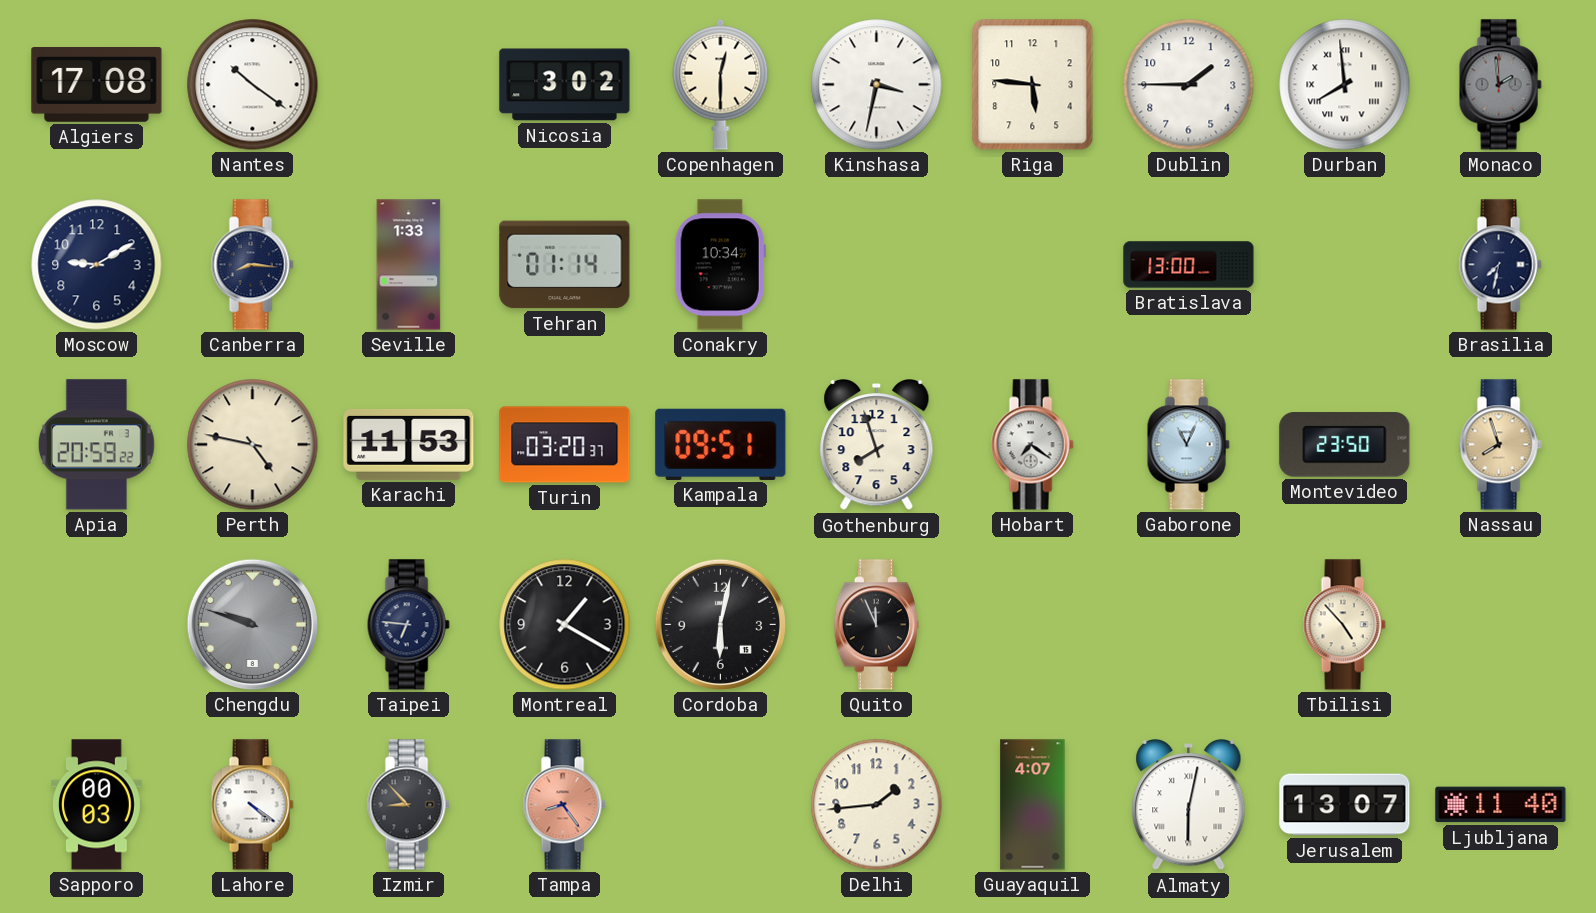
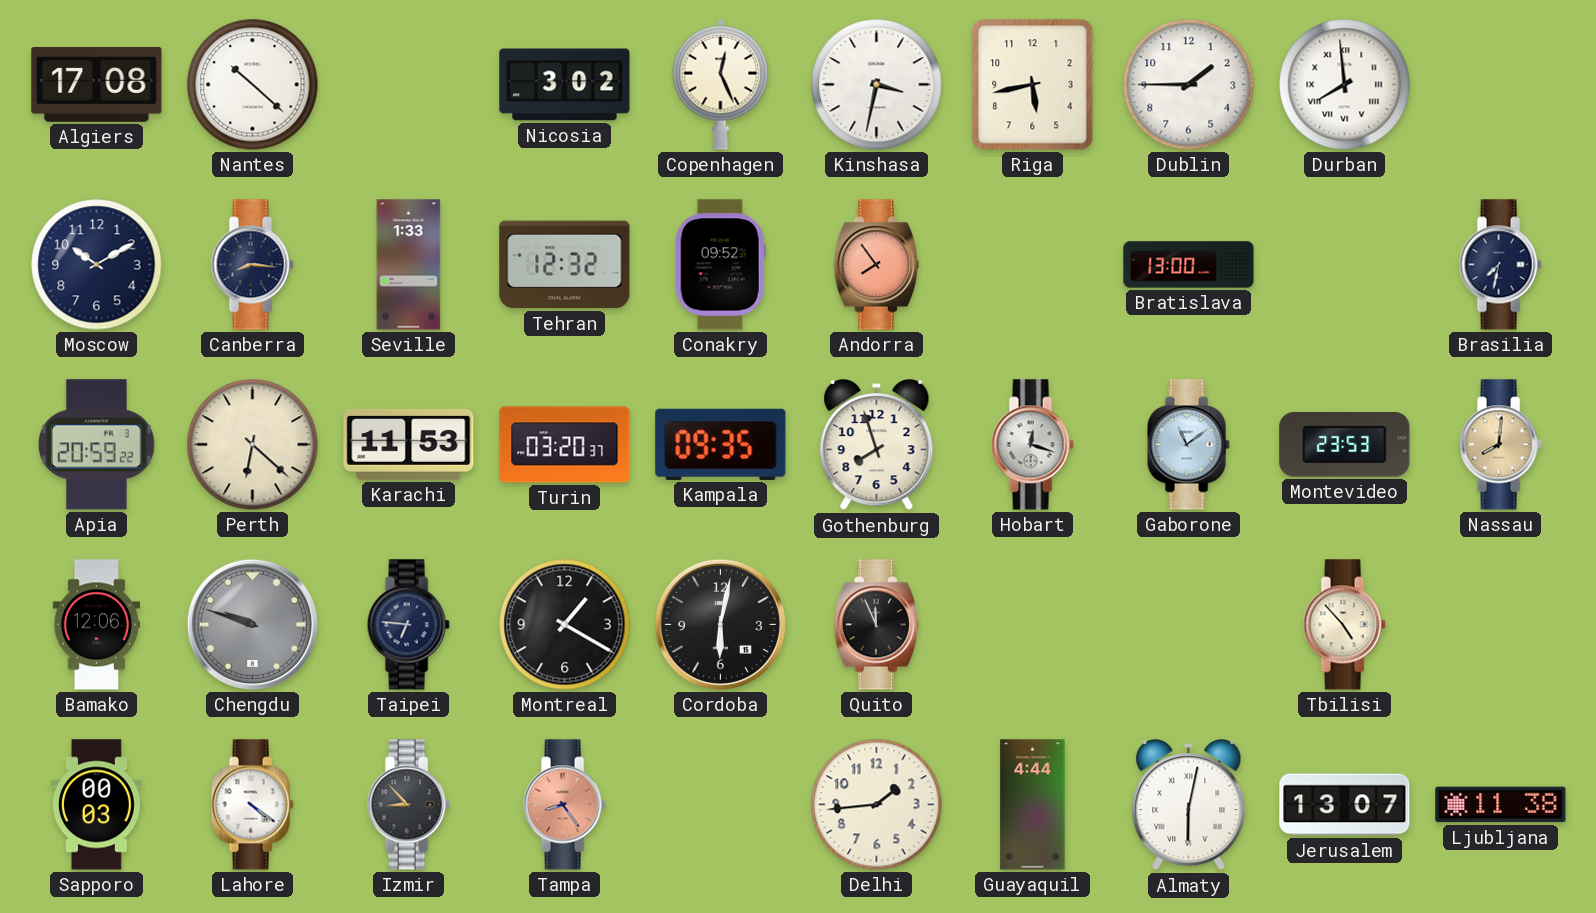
Nantes: 10:21 -> 10:22
Copenhagen: 12:30 -> 12:26
Riga: 5:46 -> 5:43
Monaco: 1:59 -> none
Moscow: 9:10 -> 10:10
Tehran: 01:14 -> 12:32
Conakry: 10:34 -> 09:52
Andorra: none -> 7:54
Perth: 4:47 -> 6:22
Kampala: 09:51 -> 09:35
Hobart: 7:21 -> 12:18
Gaborone: 11:04 -> 11:09
Montevideo: 23:50 -> 23:53
Nassau: 7:57 -> 8:01
Bamako: none -> 12:06
Guayaquil: 4:07 -> 4:44
Ljubljana: 11:40 -> 11:38
